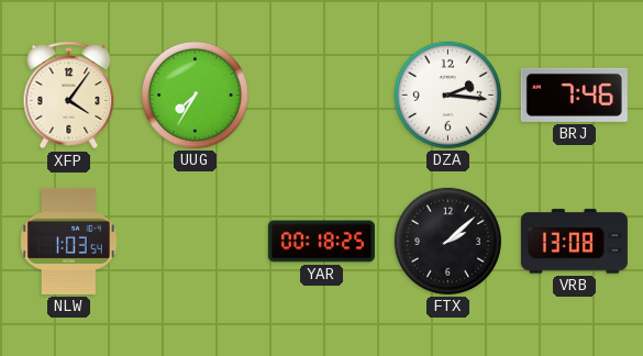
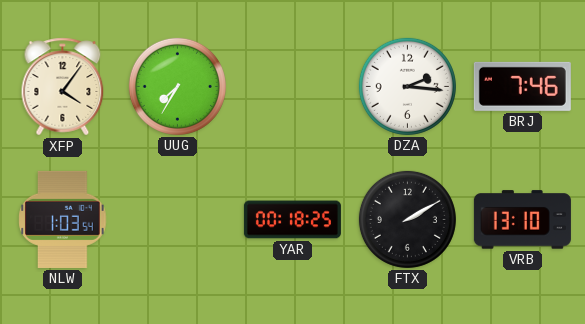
FTX: 2:08 -> 2:10
VRB: 13:08 -> 13:10
